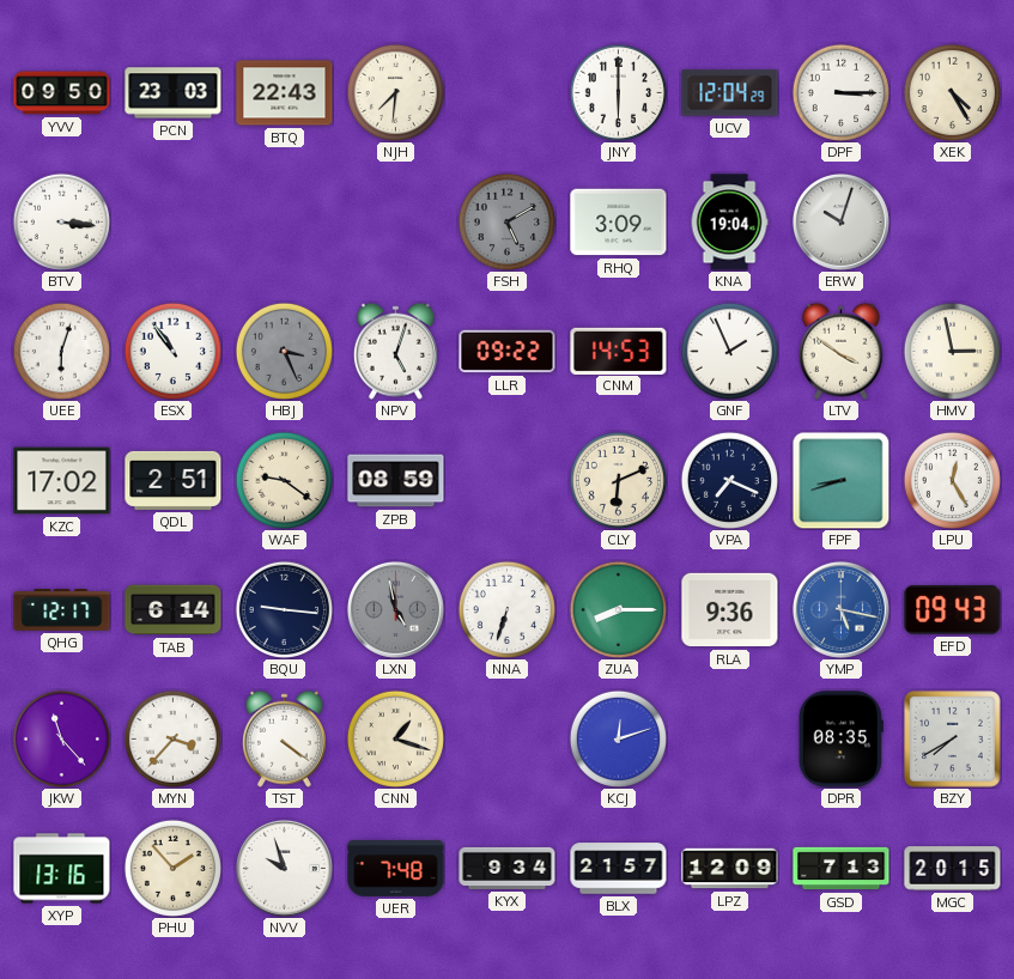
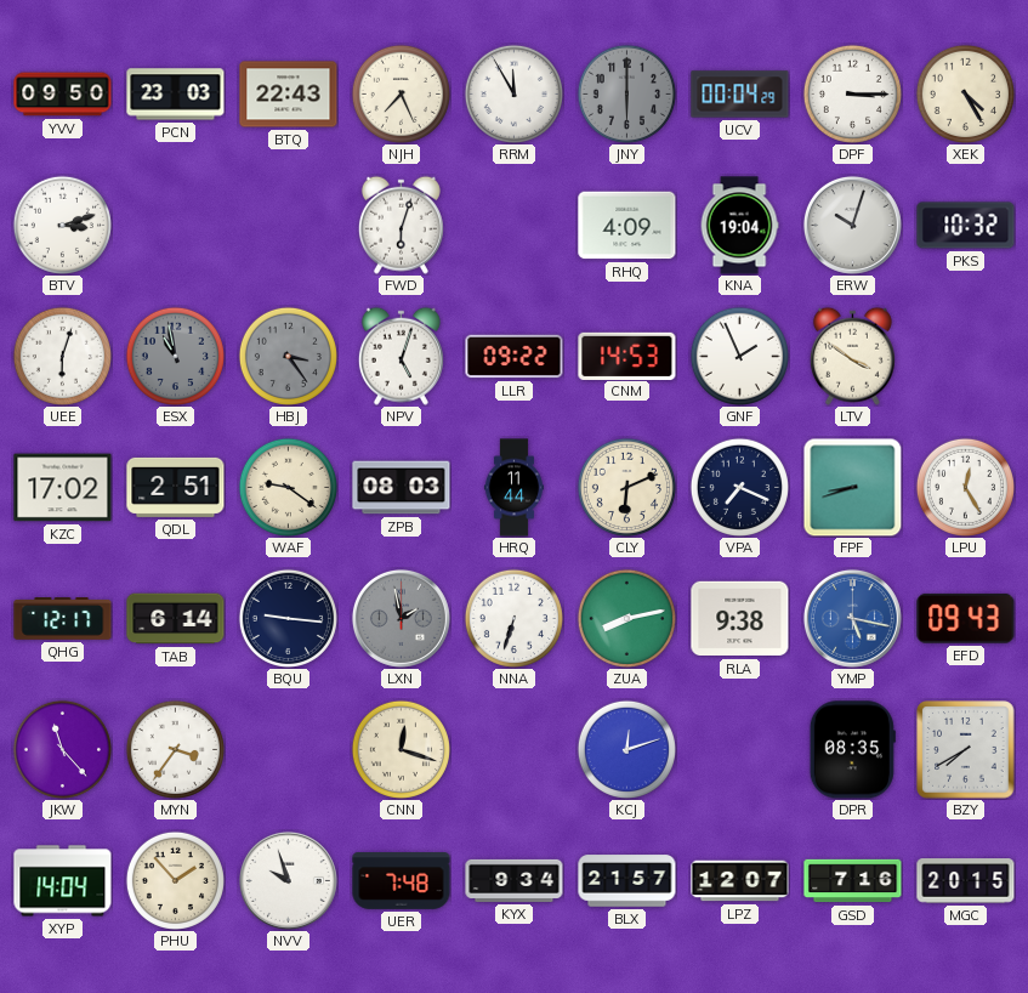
NJH: 7:31 -> 7:26
RRM: none -> 11:55
JNY dial: white -> grey
UCV: 12:04 -> 00:04
BTV: 3:16 -> 3:12
FWD: none -> 6:03
FSH: 5:10 -> none
RHQ: 3:09 -> 4:09
PKS: none -> 10:32
ESX: 10:54 -> 10:58
ESX dial: white -> grey
HBJ: 3:26 -> 3:24
HMV: 2:58 -> none
ZPB: 08:59 -> 08:03
HRQ: none -> 11:44
LXN: 4:58 -> 1:58
ZUA: 8:15 -> 8:13
RLA: 9:36 -> 9:38
MYN: 3:37 -> 3:36
TST: 4:21 -> none
CNN: 1:18 -> 12:18
XYP: 13:16 -> 14:04
LPZ: 12:09 -> 12:07
GSD: 7:13 -> 7:16
